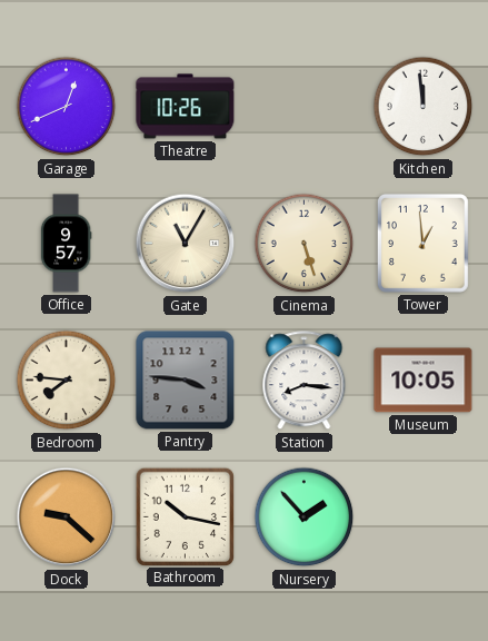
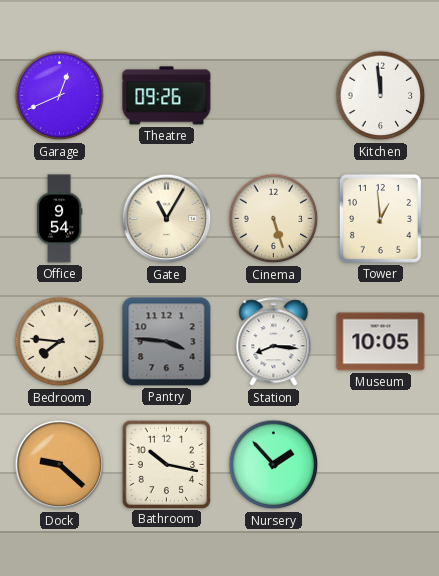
Theatre: 10:26 -> 09:26
Office: 9:57 -> 9:54
